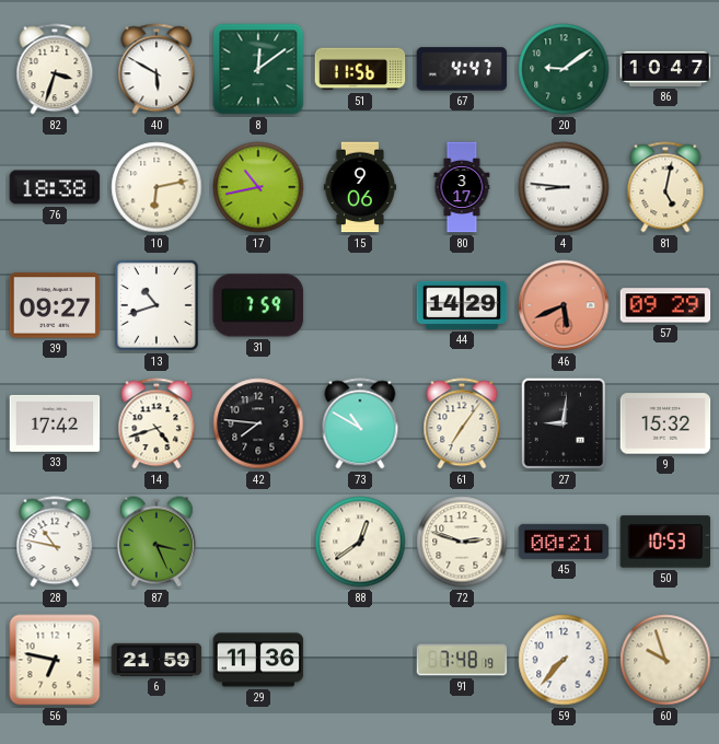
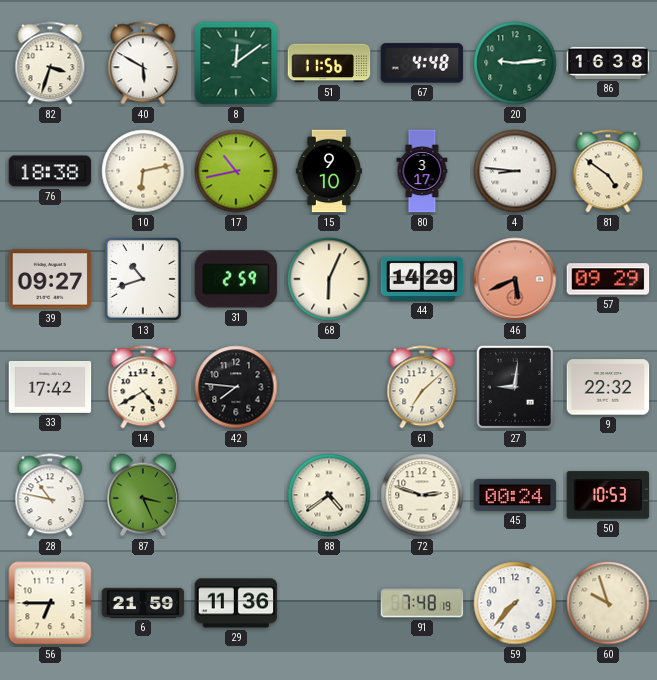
67: 4:47 -> 4:48
20: 9:09 -> 9:14
86: 10:47 -> 16:38
15: 9:06 -> 9:10
81: 5:02 -> 4:51
31: 7:59 -> 2:59
68: none -> 6:04
14: 4:42 -> 4:40
73: 10:50 -> none
61: 7:06 -> 7:08
9: 15:32 -> 22:32
88: 12:39 -> 4:39
45: 00:21 -> 00:24
56: 6:47 -> 6:45
